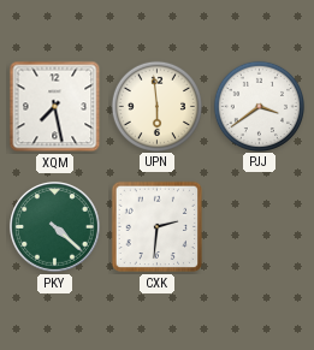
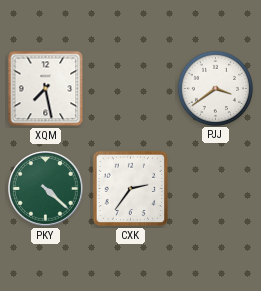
UPN: 5:59 -> none
CXK: 2:31 -> 2:36
